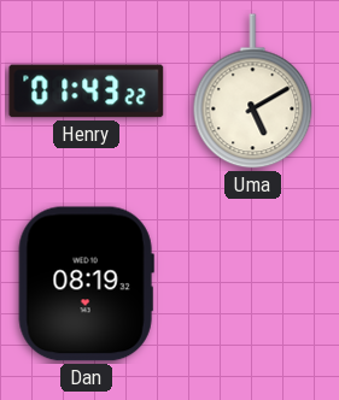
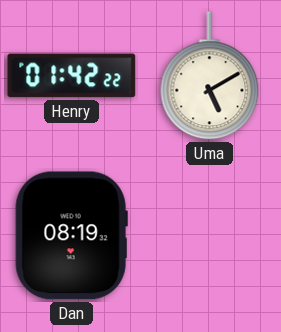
Henry: 01:43 -> 01:42
